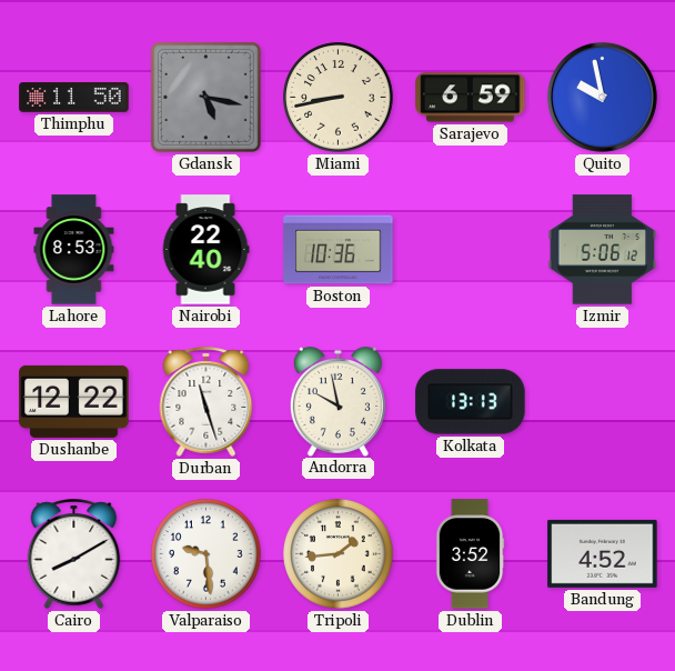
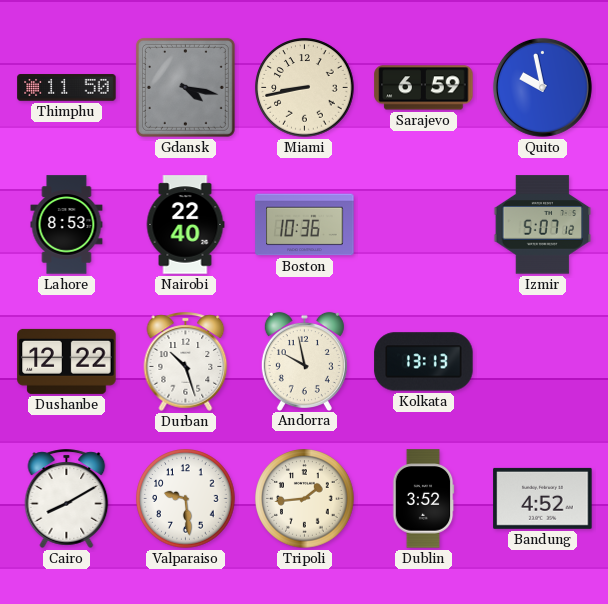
Gdansk: 5:17 -> 4:17
Izmir: 5:06 -> 5:07
Durban: 11:27 -> 10:27
